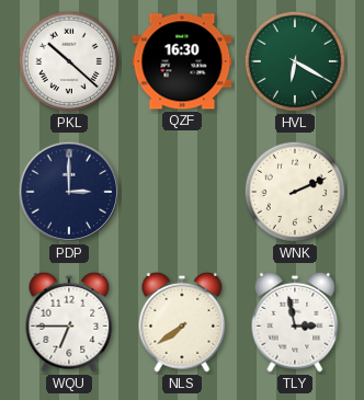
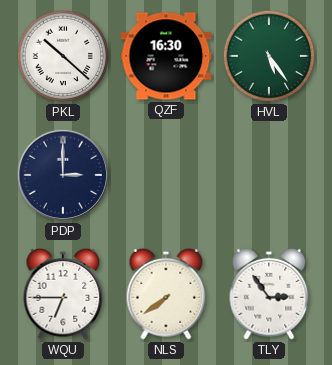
HVL: 6:20 -> 5:24
WNK: 2:11 -> none
TLY: 2:58 -> 2:54
